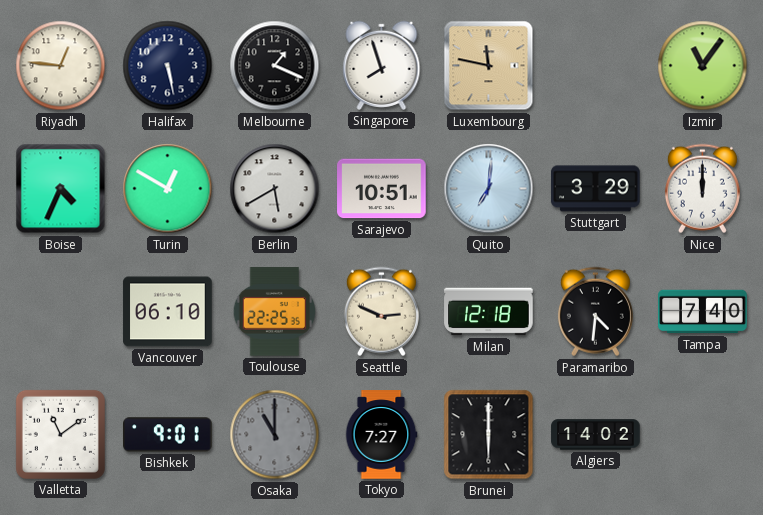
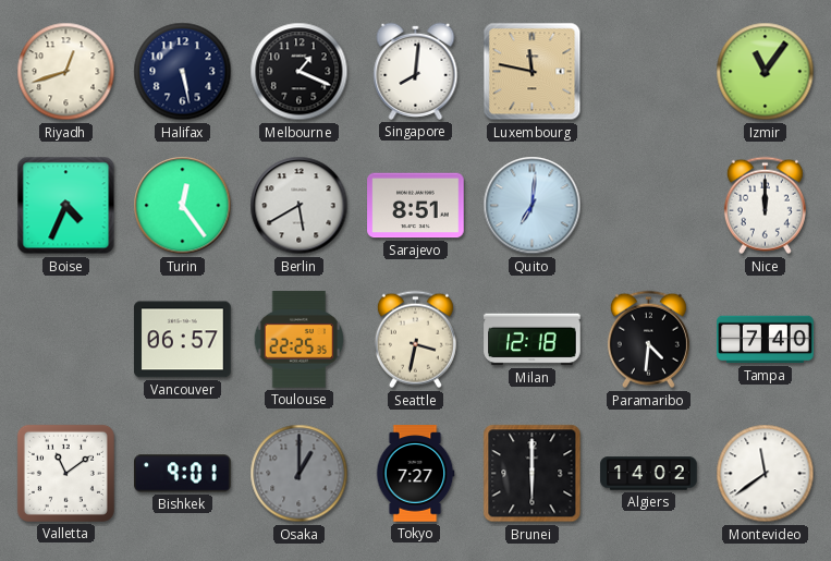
Riyadh: 12:46 -> 12:42
Singapore: 7:57 -> 8:01
Turin: 12:50 -> 12:24
Sarajevo: 10:51 -> 8:51
Stuttgart: 3:29 -> none
Vancouver: 06:10 -> 06:57
Seattle: 2:49 -> 3:32
Osaka: 11:00 -> 1:00
Montevideo: none -> 11:39
